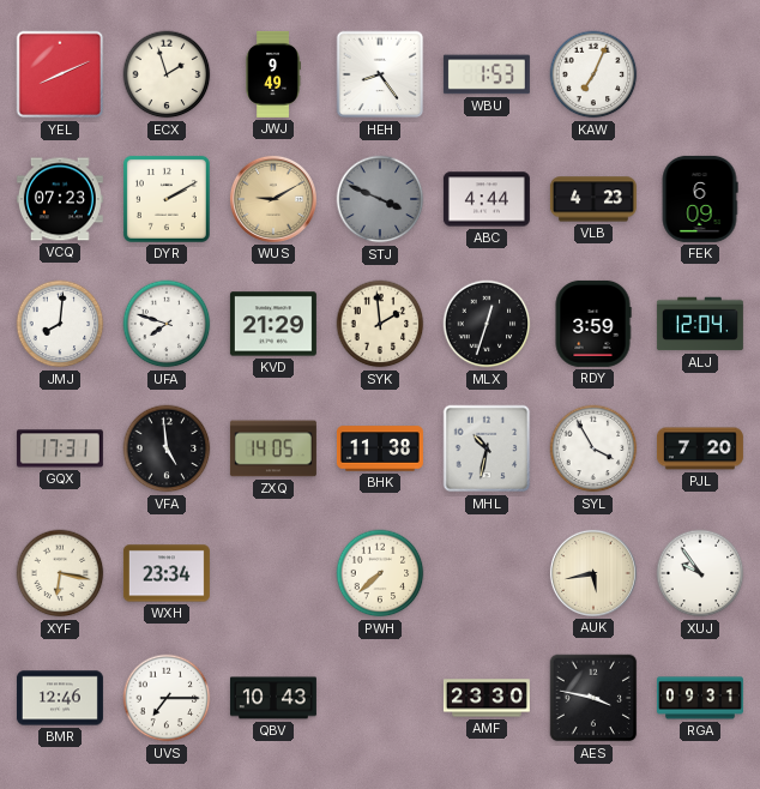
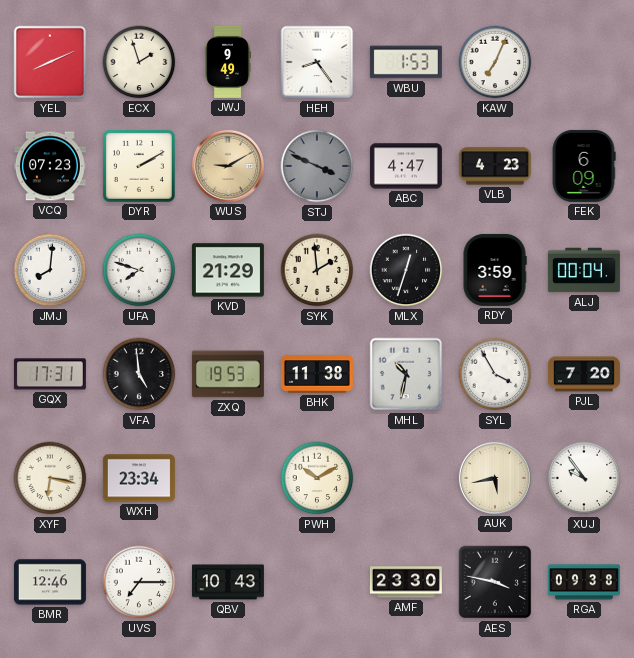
ABC: 4:44 -> 4:47
ALJ: 12:04 -> 00:04
ZXQ: 14:05 -> 19:53
PWH: 7:38 -> 10:10
RGA: 09:31 -> 09:38
